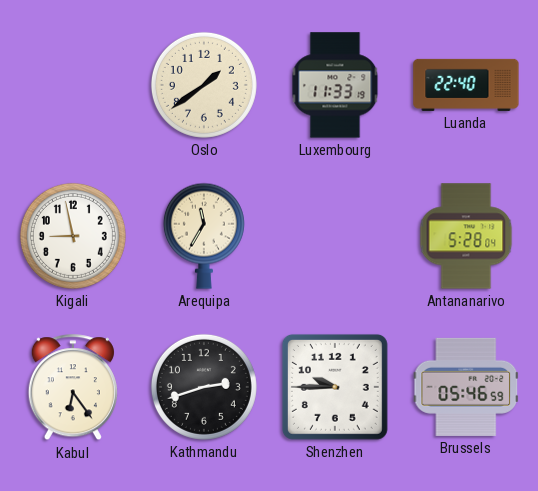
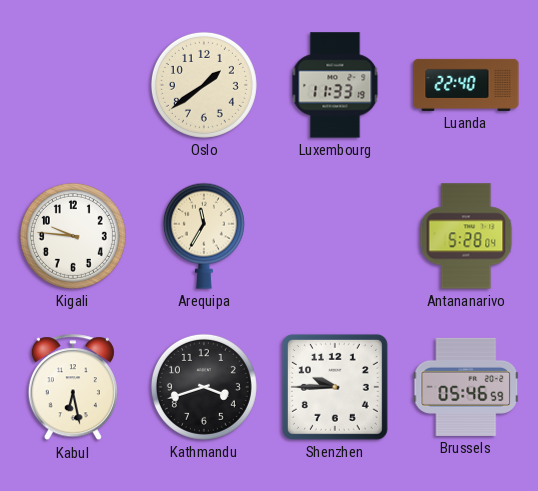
Kigali: 8:58 -> 9:46
Kabul: 6:24 -> 6:28
Kathmandu: 2:42 -> 3:42
